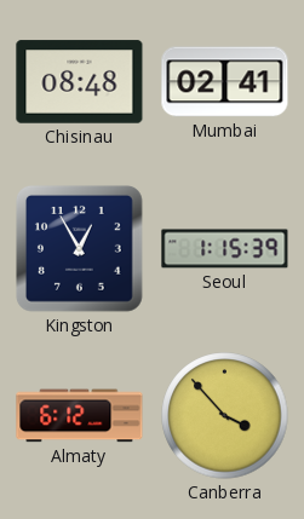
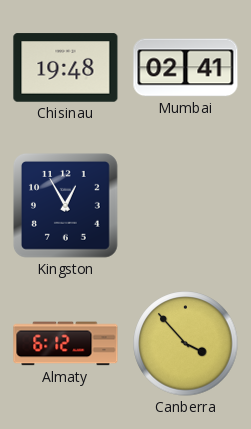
Chisinau: 08:48 -> 19:48
Seoul: 1:15 -> none
